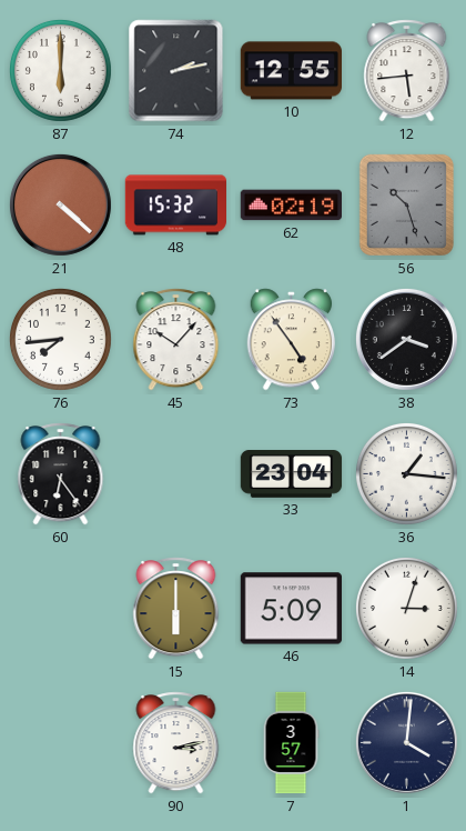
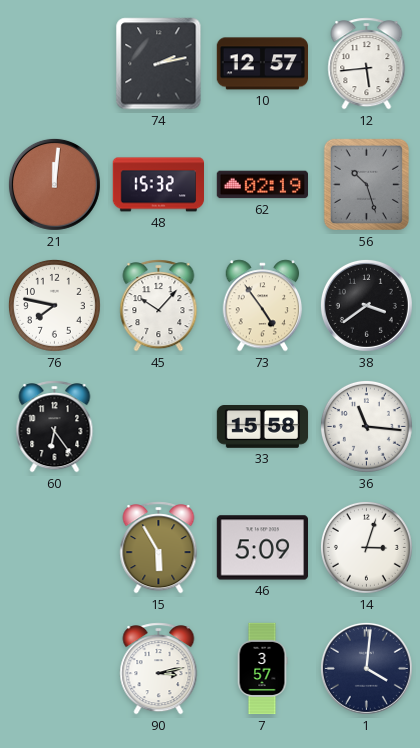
87: 6:00 -> none
10: 12:55 -> 12:57
21: 4:22 -> 12:01
76: 7:44 -> 7:47
33: 23:04 -> 15:58
36: 1:16 -> 11:16
15: 6:00 -> 5:55
